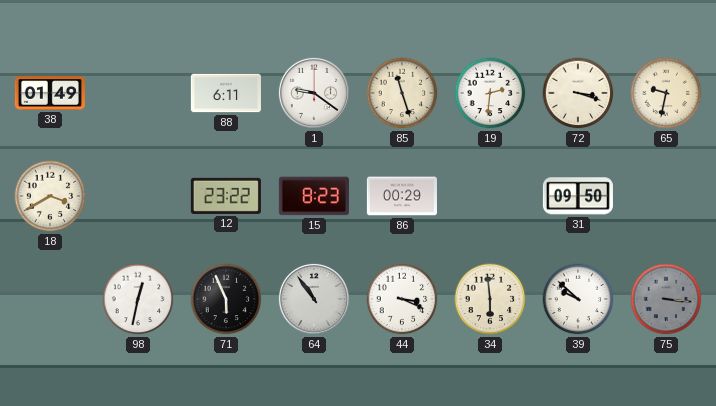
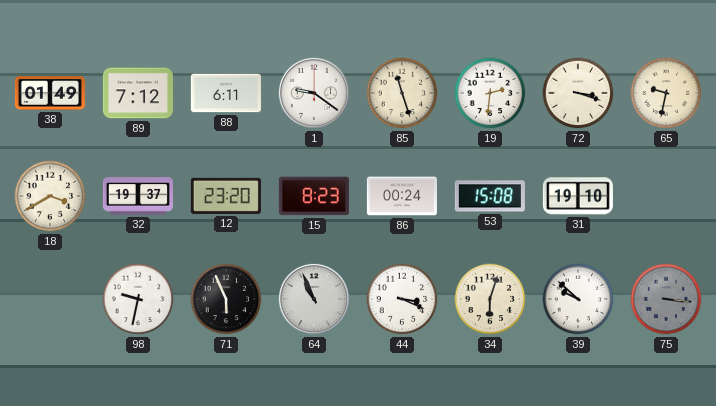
89: none -> 7:12
32: none -> 19:37
12: 23:22 -> 23:20
86: 00:29 -> 00:24
53: none -> 15:08
31: 09:50 -> 19:10
98: 12:32 -> 9:32
64: 10:54 -> 10:56
34: 5:59 -> 6:03
